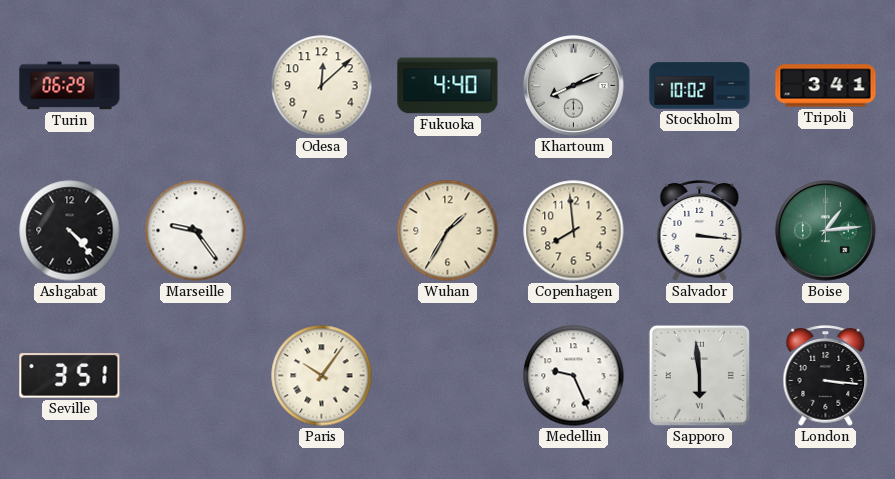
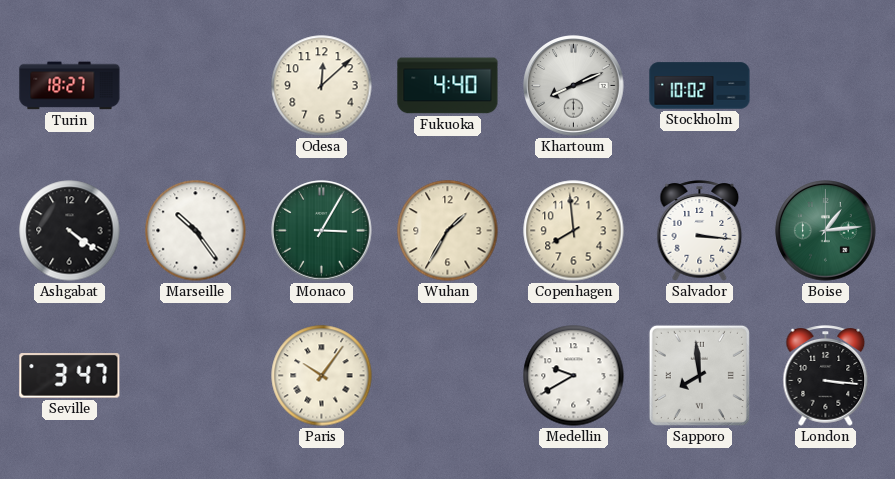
Turin: 06:29 -> 18:27
Tripoli: 3:41 -> none
Ashgabat: 4:23 -> 4:21
Marseille: 9:24 -> 10:24
Monaco: none -> 3:05
Seville: 3:51 -> 3:47
Medellin: 9:26 -> 9:40
Sapporo: 5:59 -> 7:59
